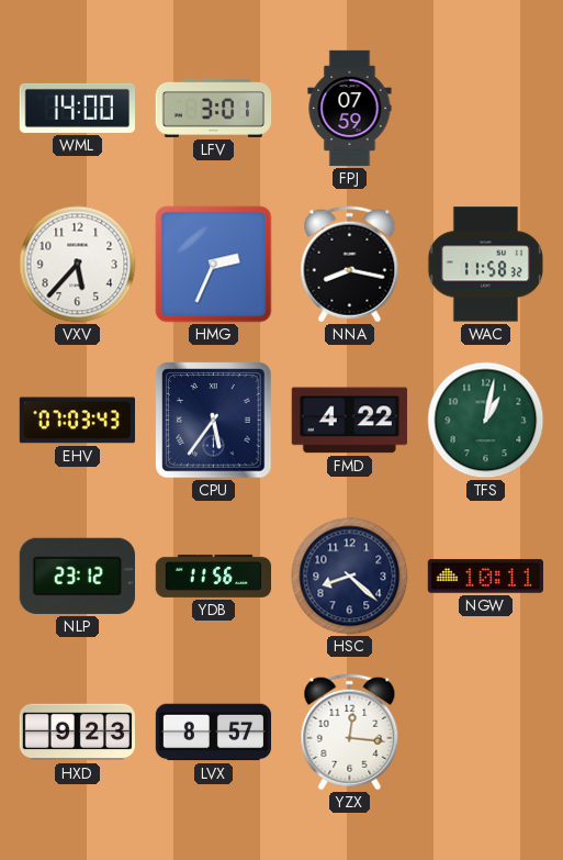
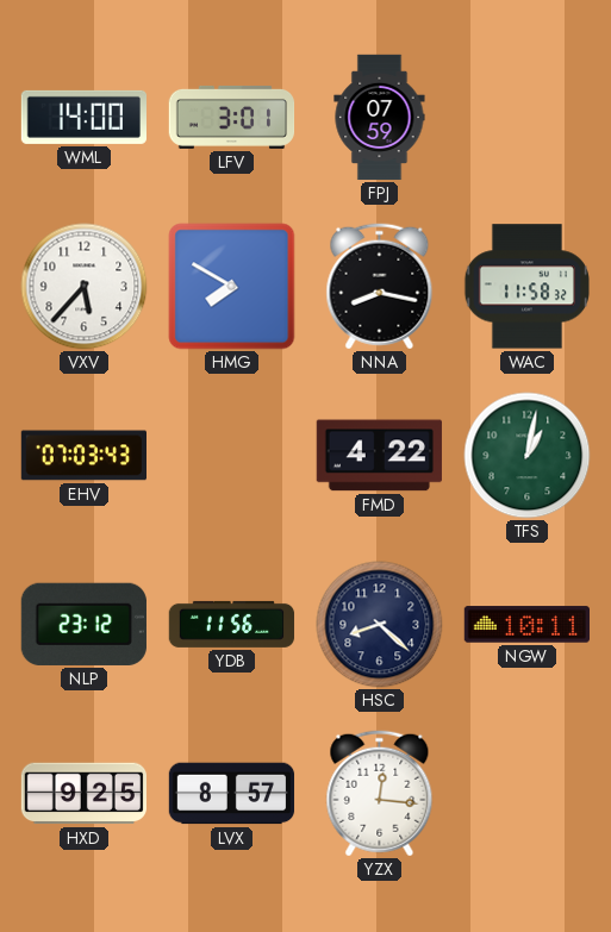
HMG: 2:34 -> 7:50
CPU: 5:36 -> none
HXD: 9:23 -> 9:25
